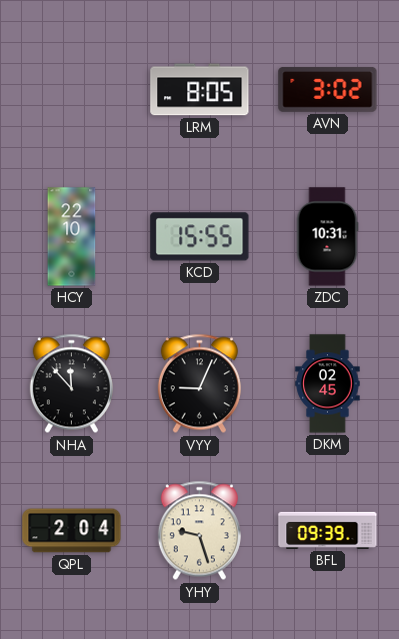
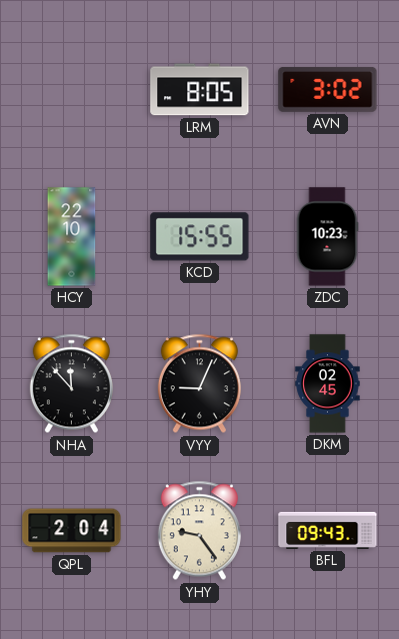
ZDC: 10:31 -> 10:23
YHY: 9:27 -> 9:24
BFL: 09:39 -> 09:43
